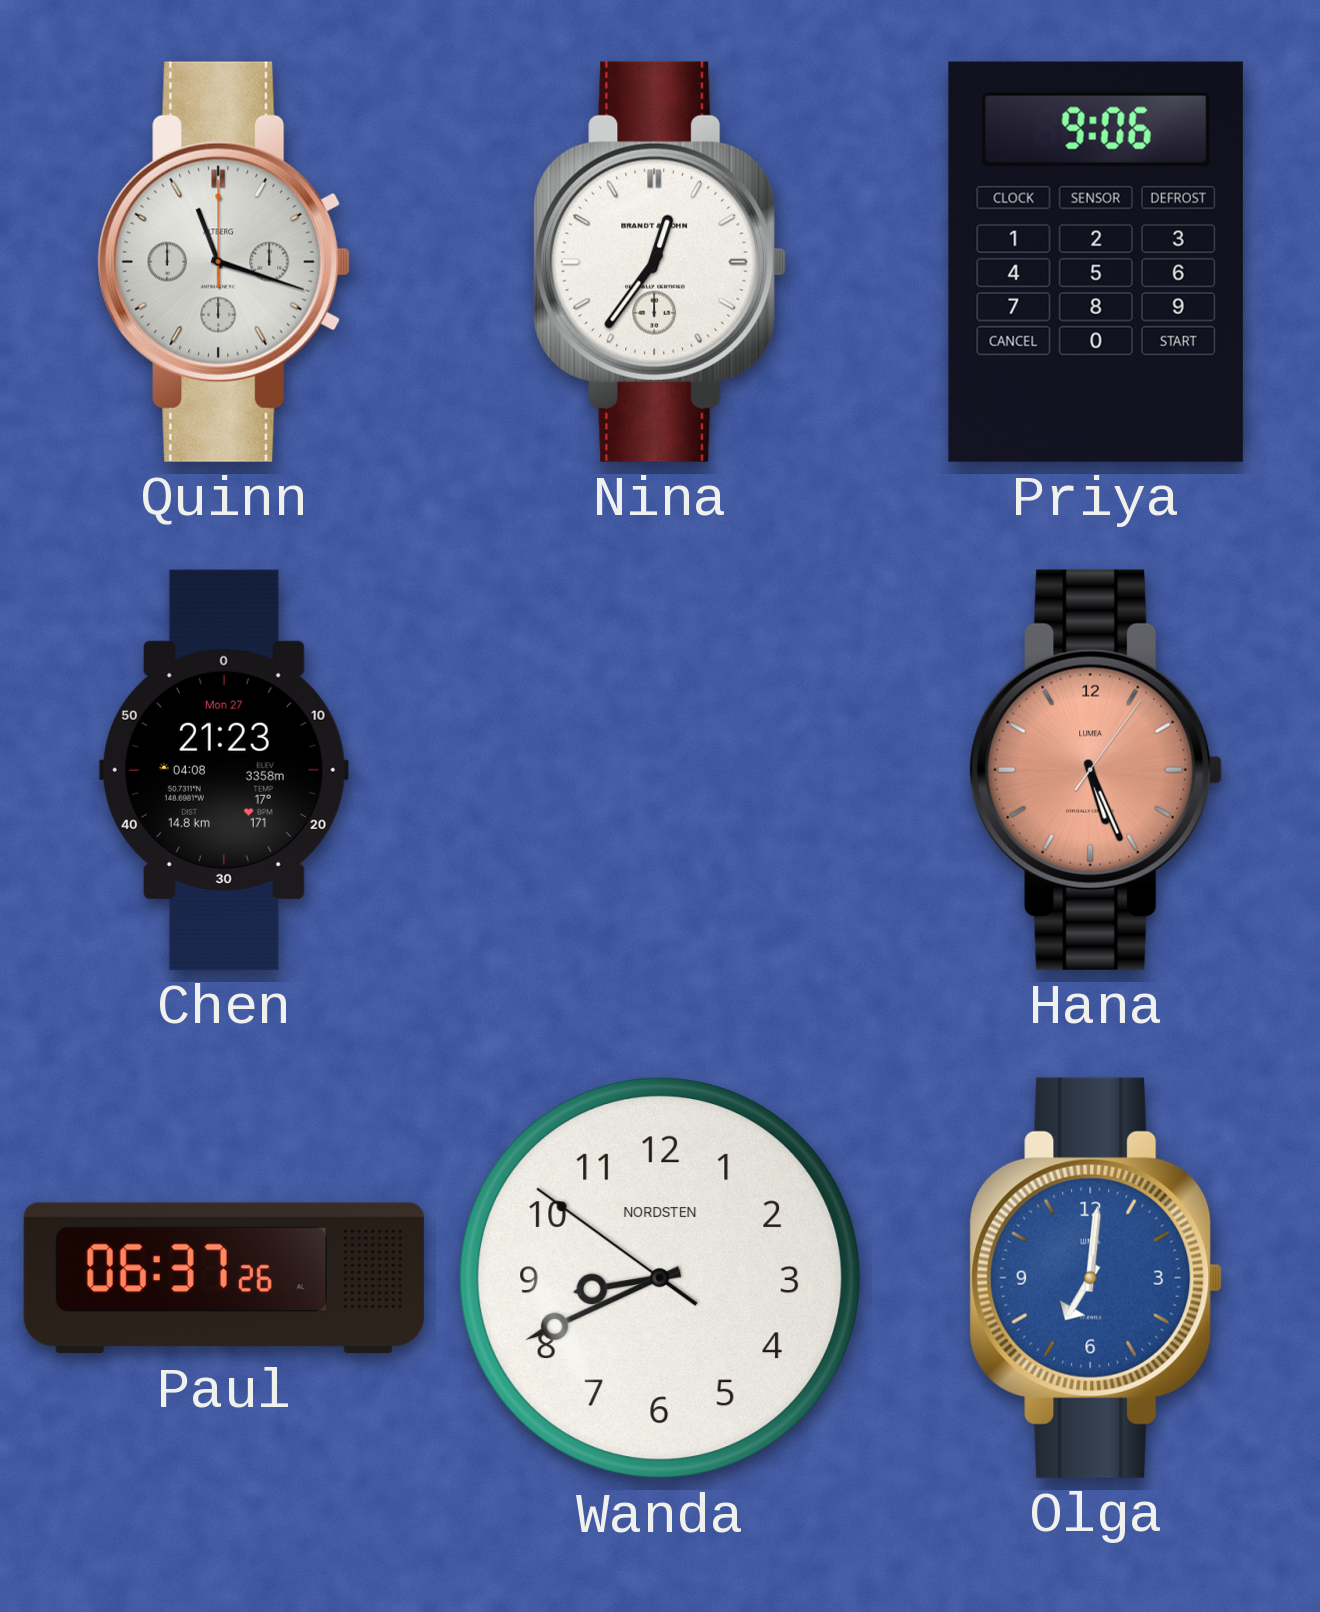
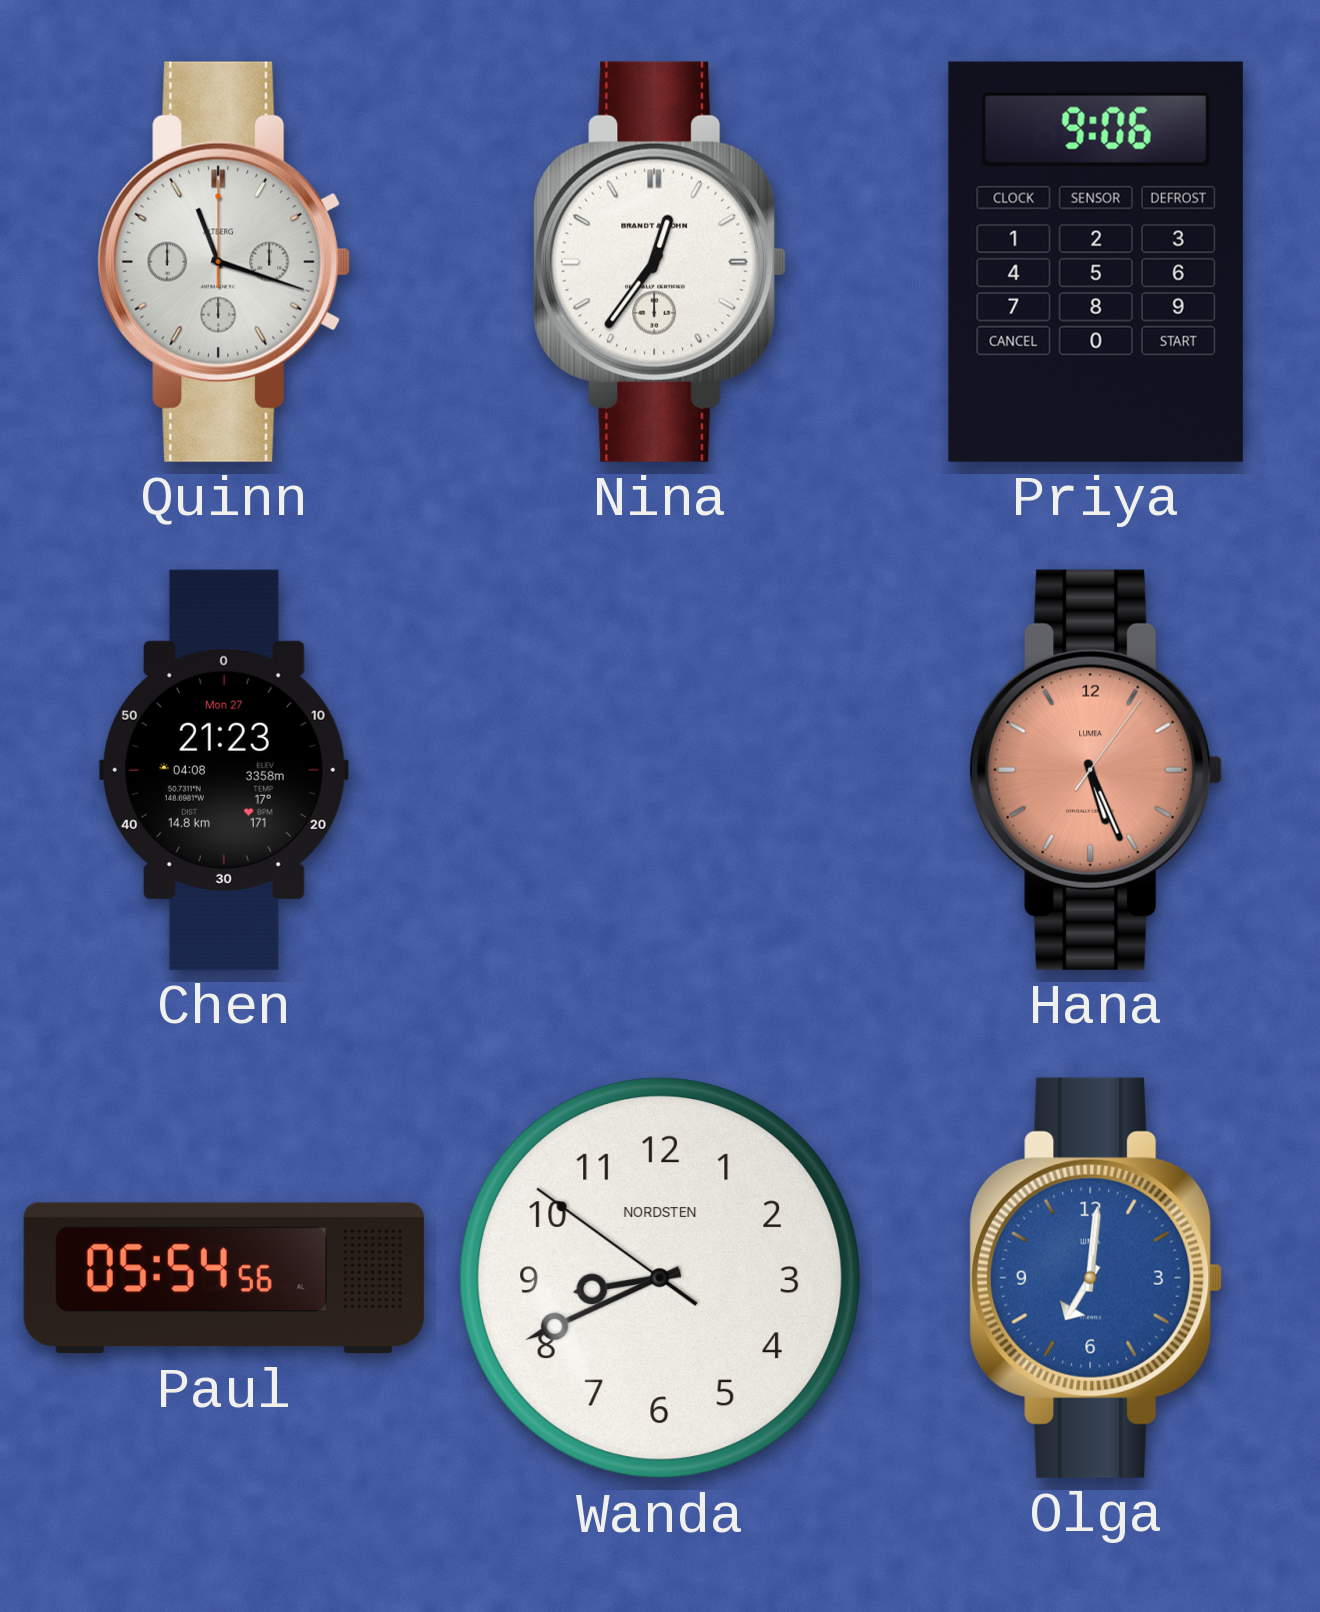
Paul: 06:37 -> 05:54
